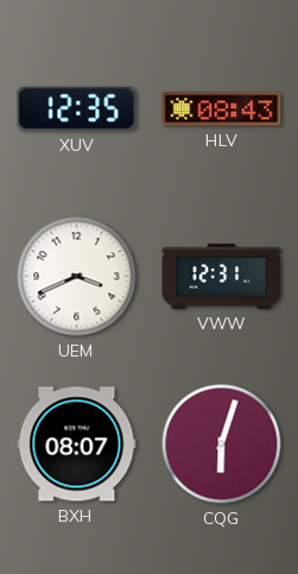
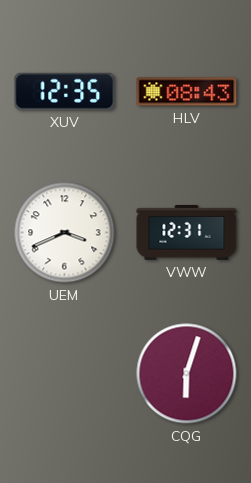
BXH: 08:07 -> none
